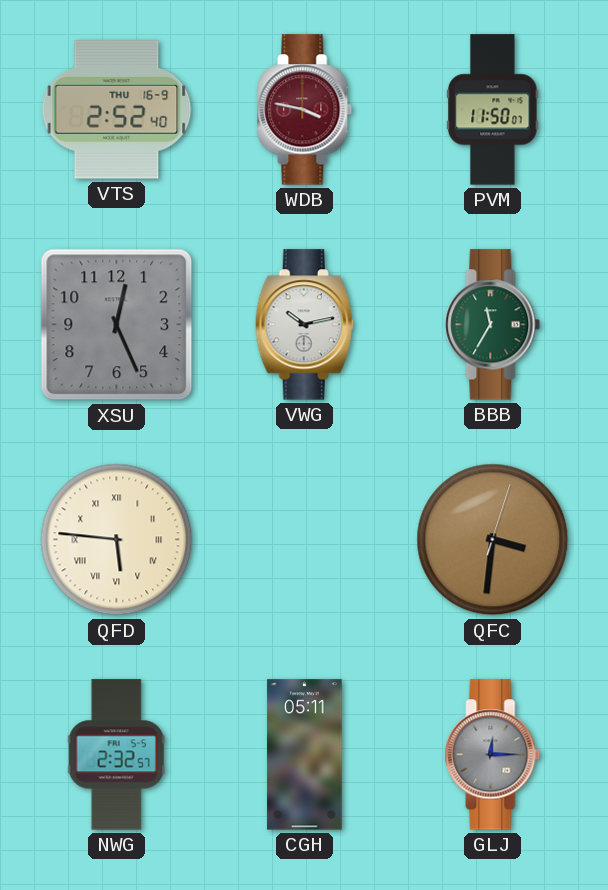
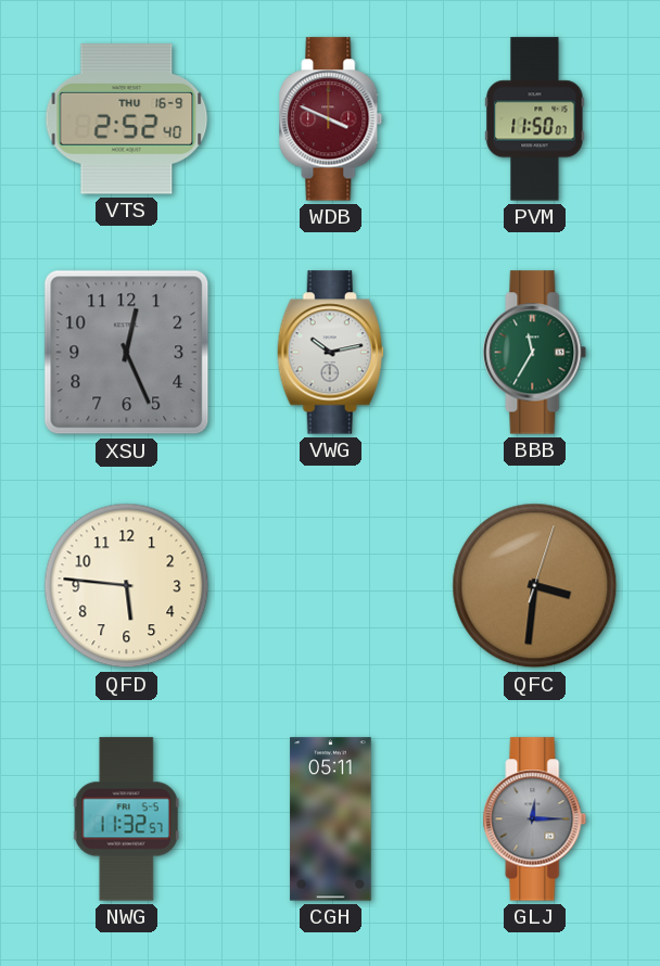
WDB: 3:47 -> 3:49
QFD numerals: Roman -> Arabic
NWG: 2:32 -> 11:32
